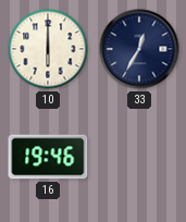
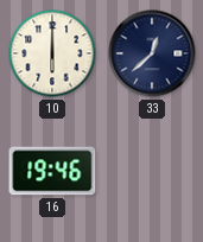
33: 12:35 -> 12:38
